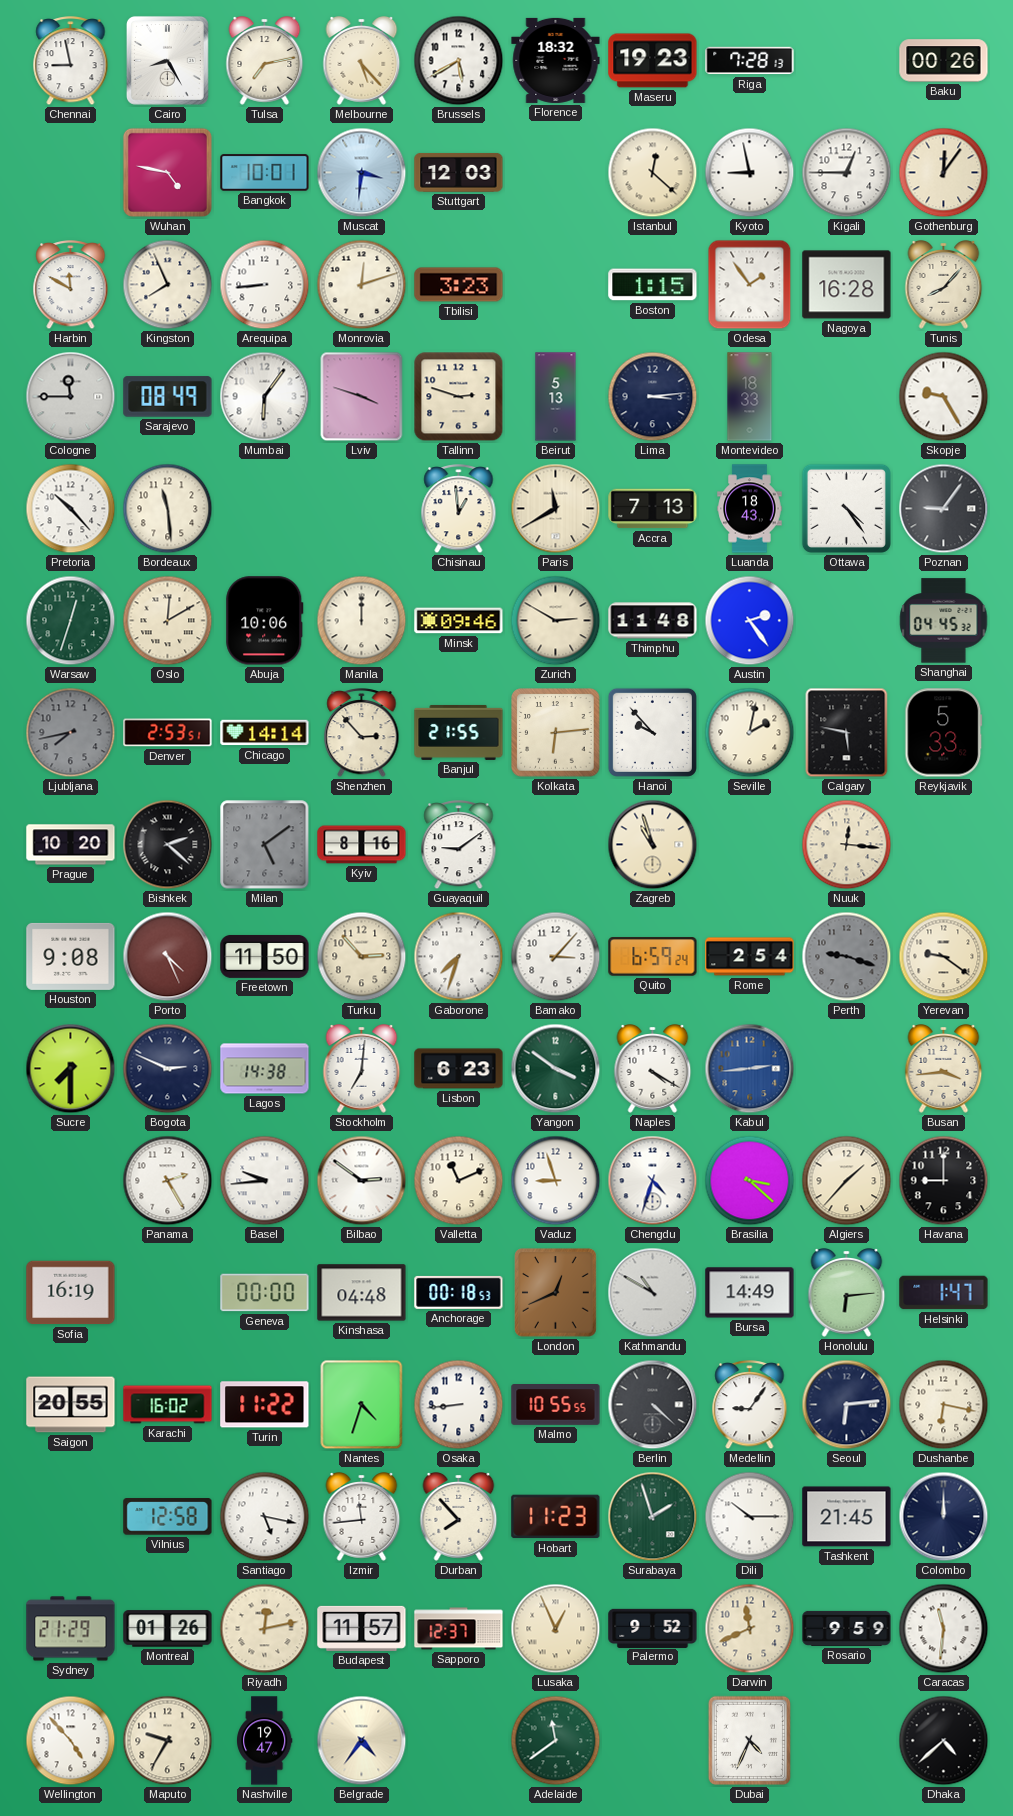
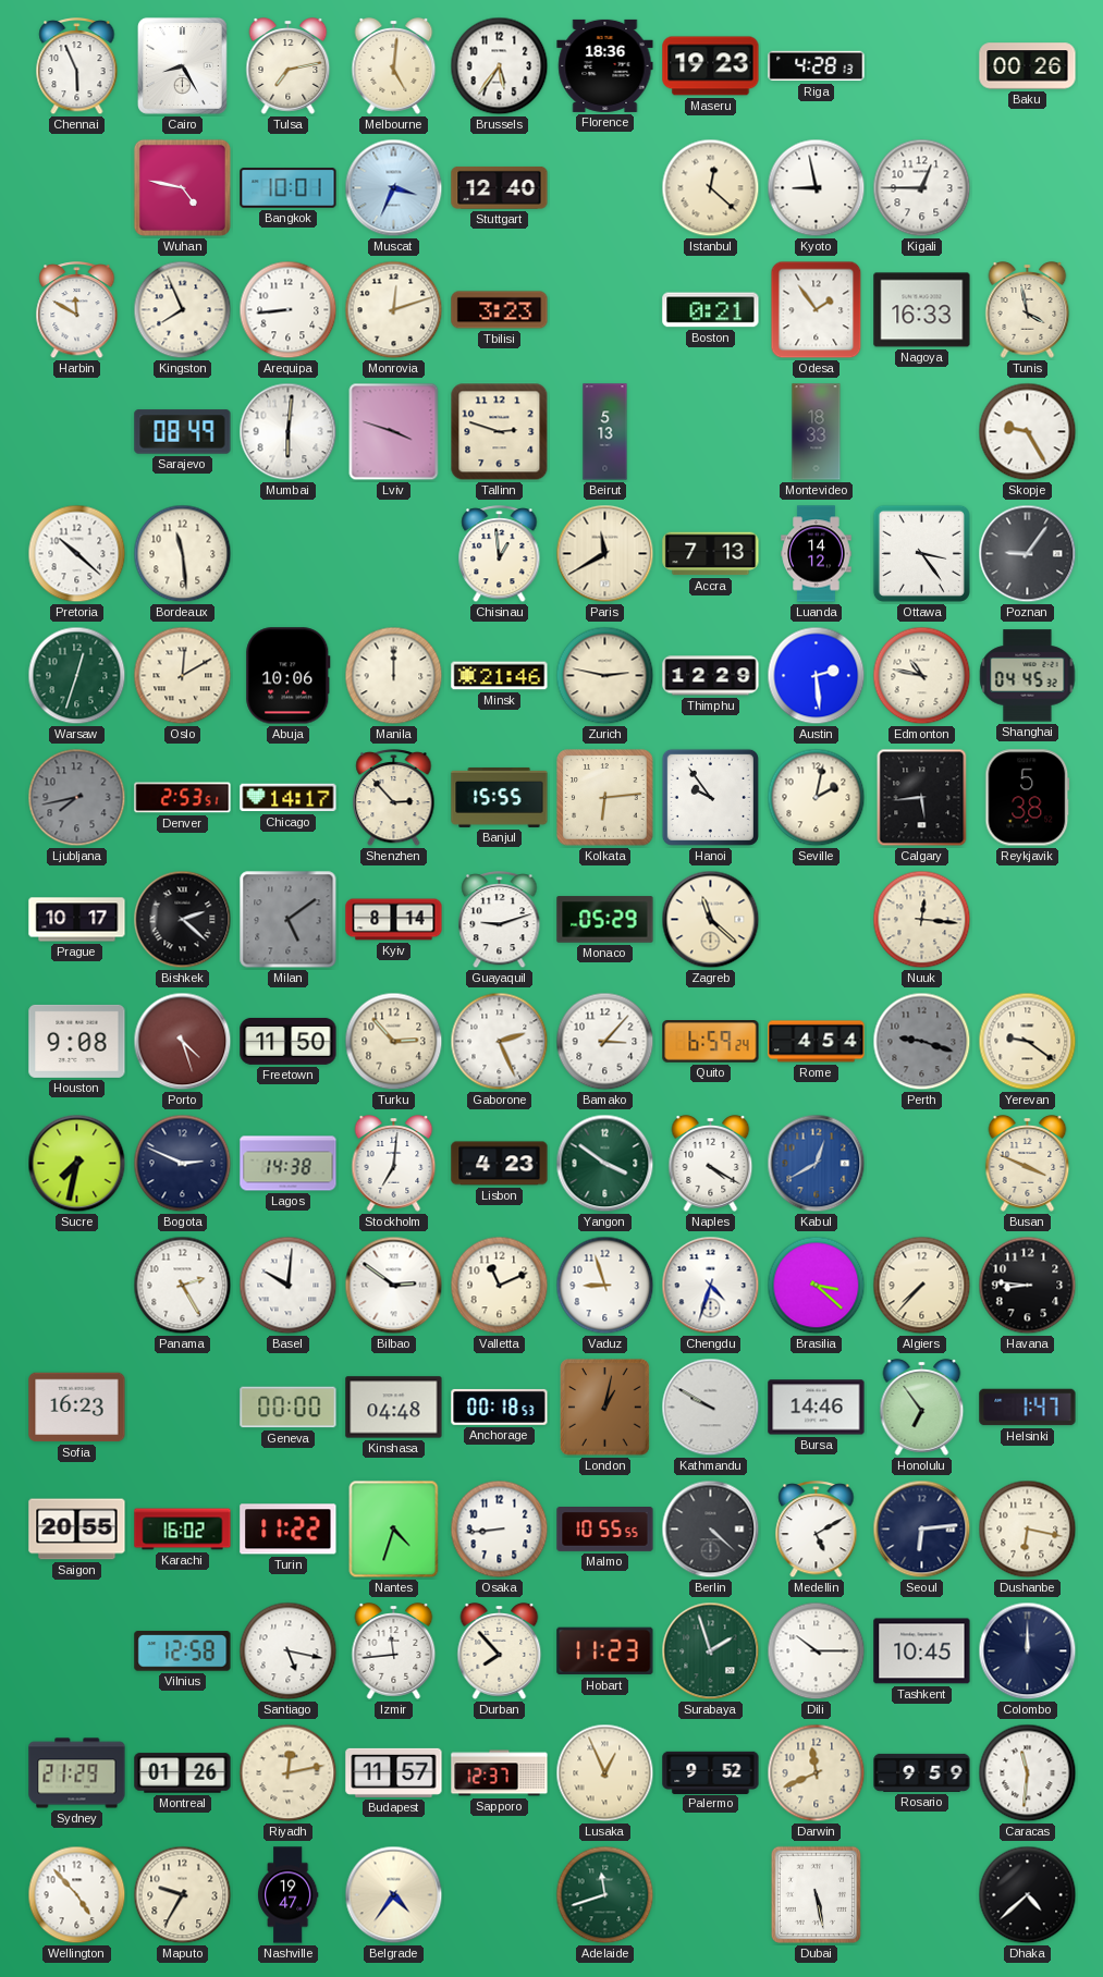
Chennai: 8:58 -> 5:56
Melbourne: 5:23 -> 5:01
Brussels: 5:40 -> 5:36
Florence: 18:32 -> 18:36
Riga: 7:28 -> 4:28
Muscat: 3:31 -> 3:34
Stuttgart: 12:03 -> 12:40
Gothenburg: 12:06 -> none
Boston: 1:15 -> 0:21
Nagoya: 16:28 -> 16:33
Tunis: 8:07 -> 3:58
Cologne: 11:45 -> none
Mumbai: 6:06 -> 6:01
Lima: 3:14 -> none
Pretoria: 10:23 -> 10:22
Luanda: 18:43 -> 14:12
Ottawa: 4:24 -> 3:24
Minsk: 09:46 -> 21:46
Zurich: 2:50 -> 2:47
Thimphu: 11:48 -> 12:29
Austin: 2:24 -> 2:29
Edmonton: none -> 10:47
Chicago: 14:14 -> 14:17
Banjul: 21:55 -> 15:55
Hanoi: 9:53 -> 9:54
Calgary: 5:47 -> 5:44
Reykjavik: 5:33 -> 5:38
Prague: 10:20 -> 10:17
Kyiv: 8:16 -> 8:14
Guayaquil: 9:09 -> 9:12
Monaco: none -> 05:29
Zagreb: 10:57 -> 11:22
Porto: 4:26 -> 4:27
Gaborone: 7:33 -> 2:26
Rome: 2:54 -> 4:54
Sucre: 7:30 -> 7:32
Lisbon: 6:23 -> 4:23
Kabul: 2:44 -> 12:40
Busan: 3:44 -> 3:49
Basel: 9:44 -> 10:01
Algiers: 1:37 -> 7:37
Havana: 9:00 -> 8:46
Sofia: 16:19 -> 16:23
London: 12:41 -> 1:02
Kathmandu: 10:50 -> 9:50
Bursa: 14:49 -> 14:46
Honolulu: 6:14 -> 6:54
Medellin: 9:06 -> 5:10
Tashkent: 21:45 -> 10:45
Adelaide: 11:39 -> 11:42
Dubai: 4:34 -> 5:28
